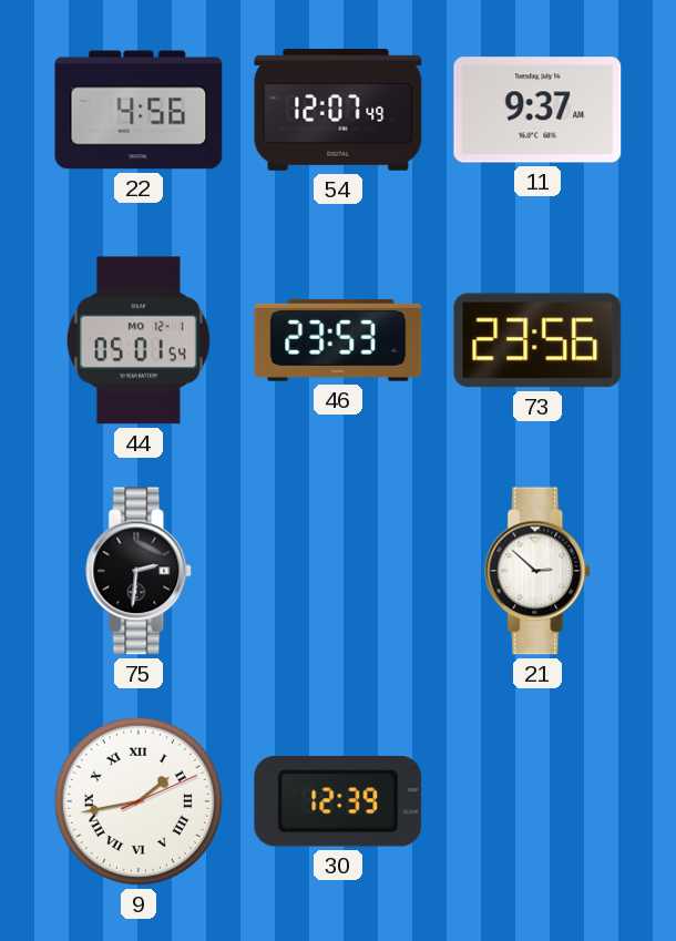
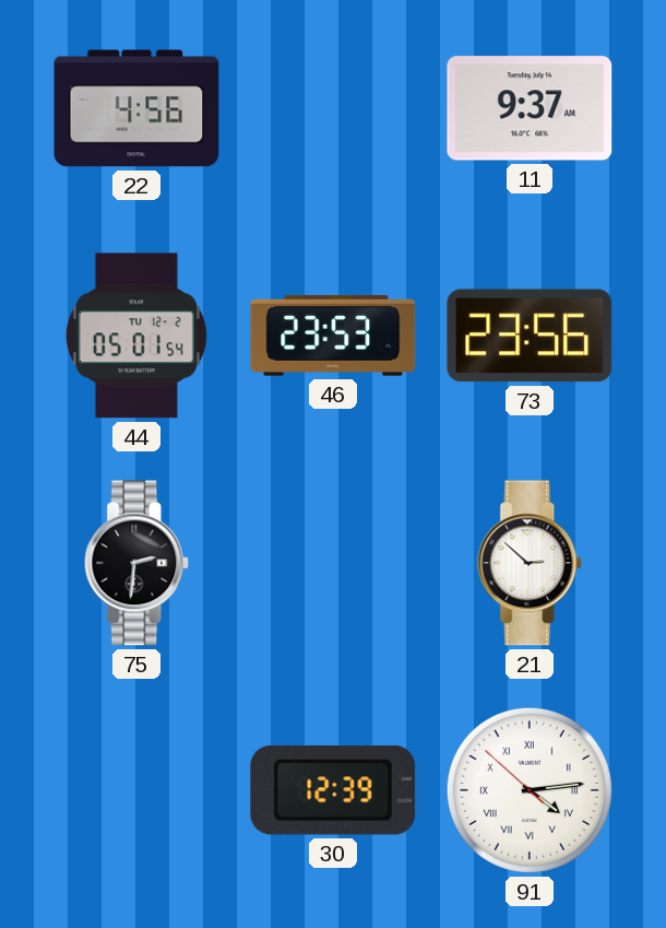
54: 12:07 -> none
44 date: MO 12-1 -> TU 12-2
9: 1:43 -> none
91: none -> 4:13
